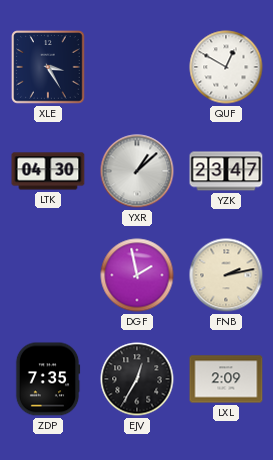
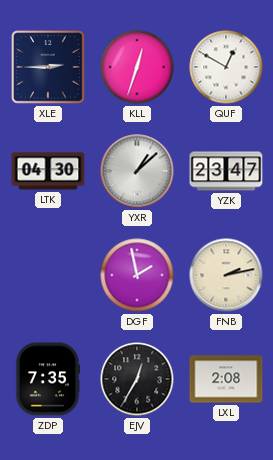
XLE: 3:25 -> 2:45
KLL: none -> 12:33
LXL: 2:09 -> 2:08
